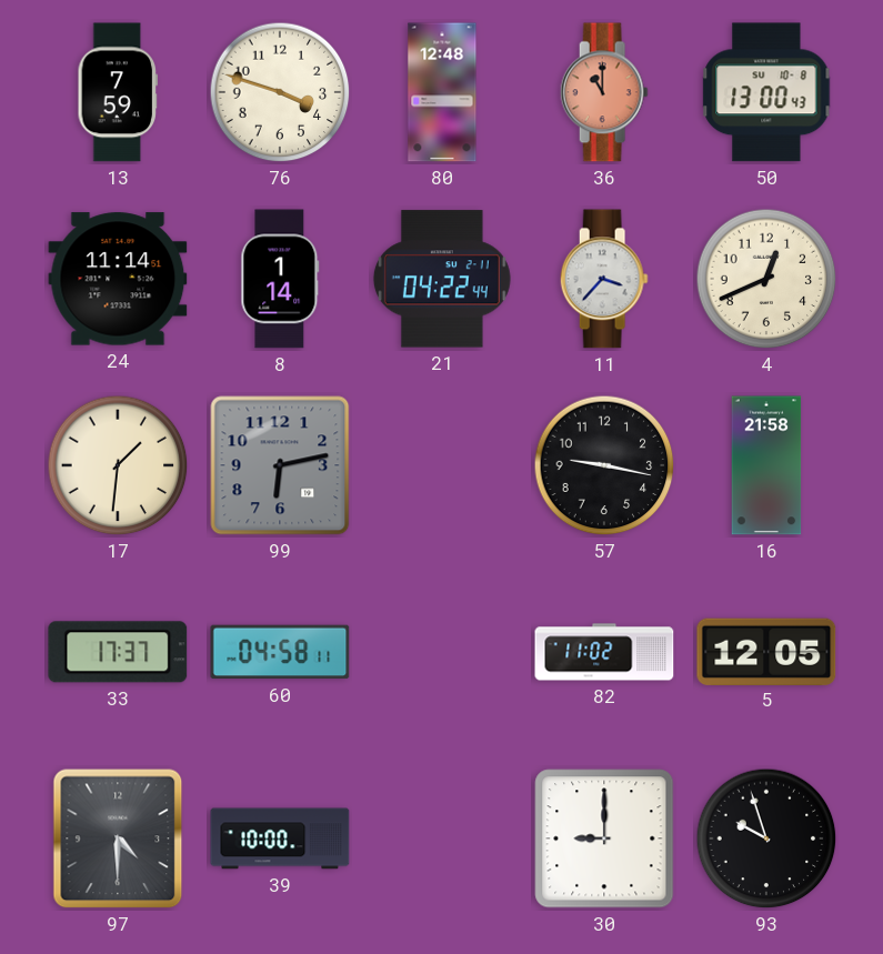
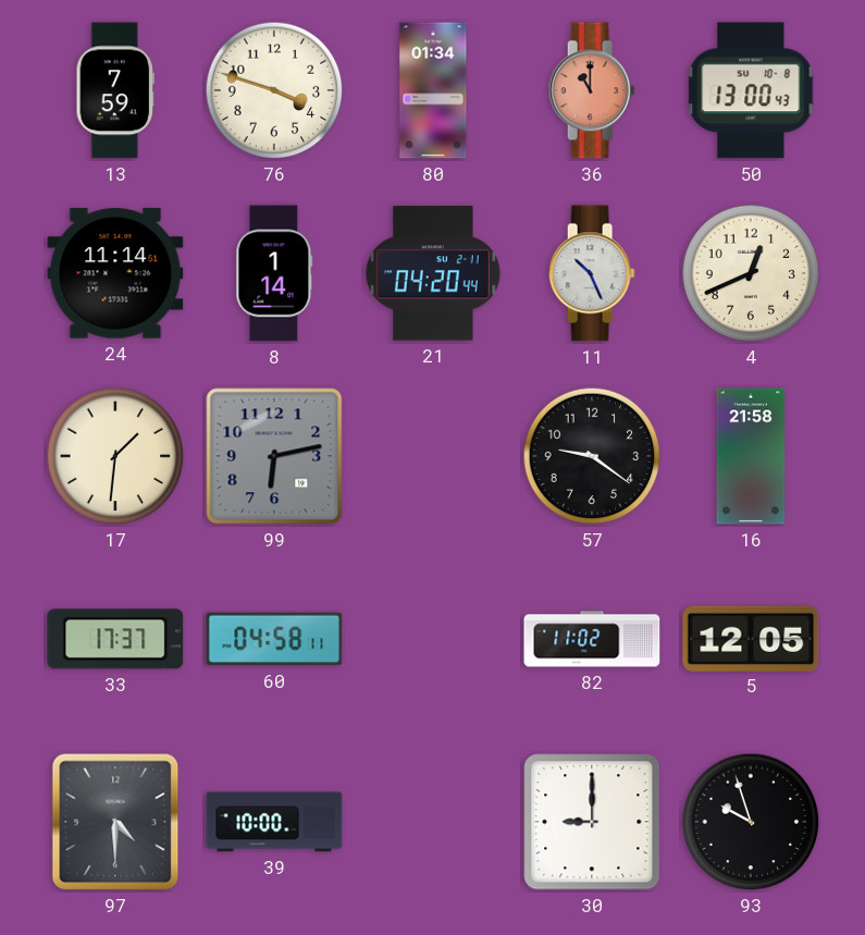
80: 12:48 -> 01:34
21: 04:22 -> 04:20
11: 3:37 -> 10:26
57: 9:17 -> 9:21
